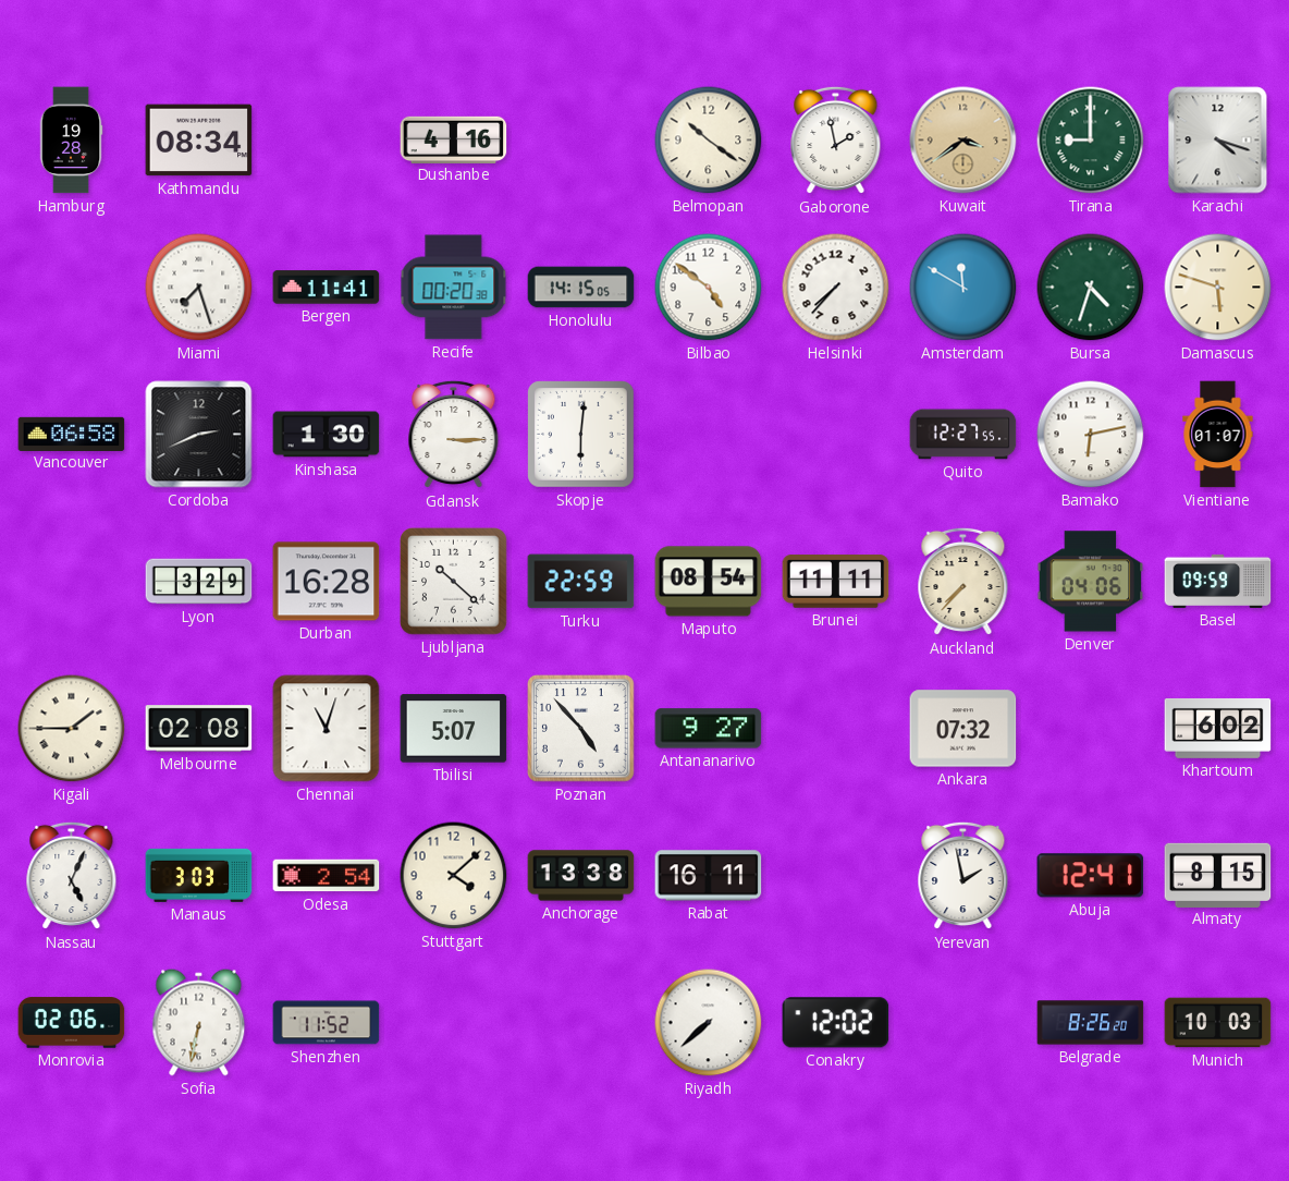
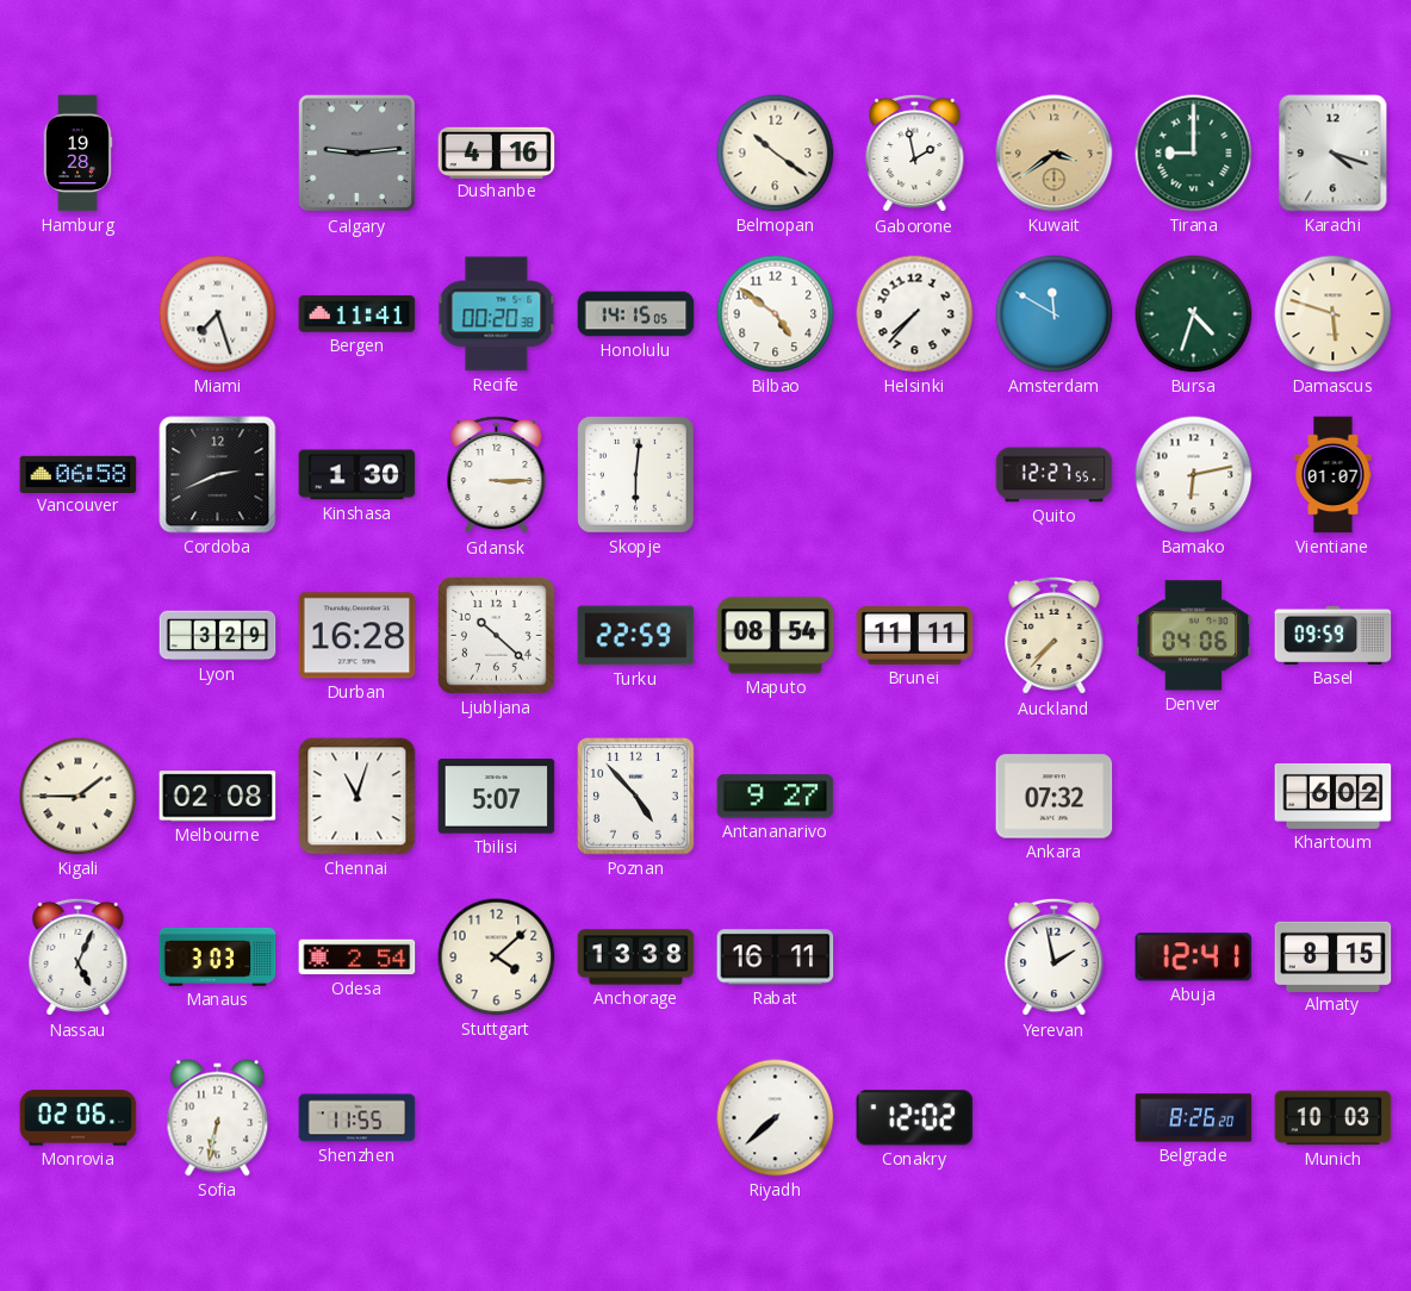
Kathmandu: 08:34 -> none
Calgary: none -> 9:14
Shenzhen: 11:52 -> 11:55
